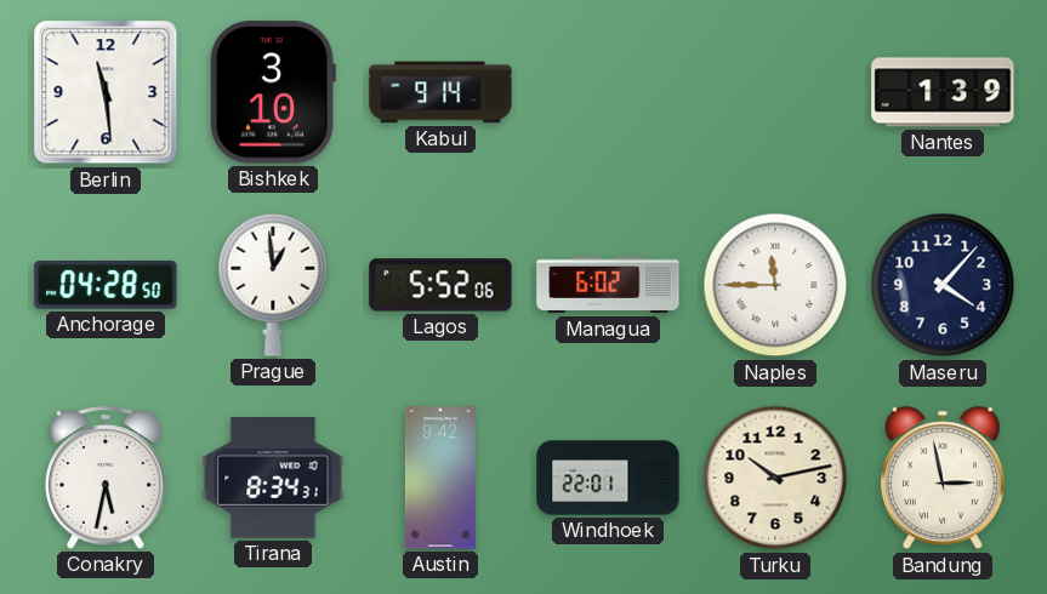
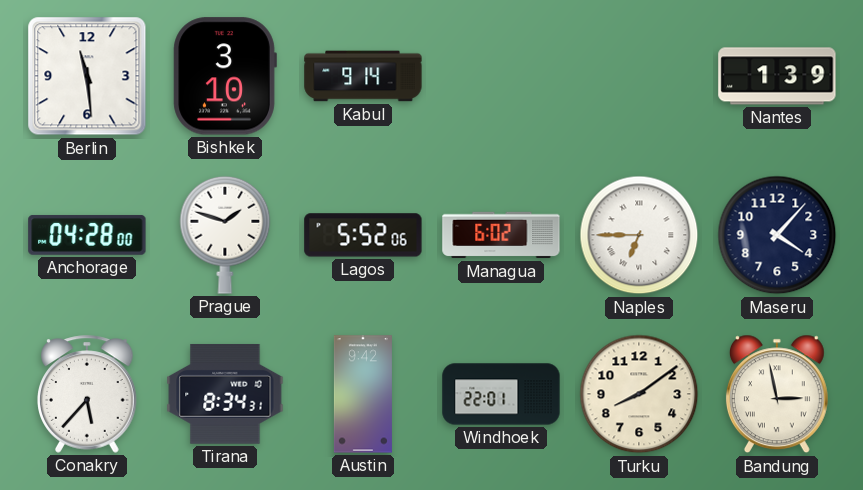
Anchorage: 04:28:50 -> 04:28:00
Prague: 12:59 -> 1:48
Naples: 11:45 -> 6:45
Conakry: 5:32 -> 5:37
Turku: 10:13 -> 8:09
